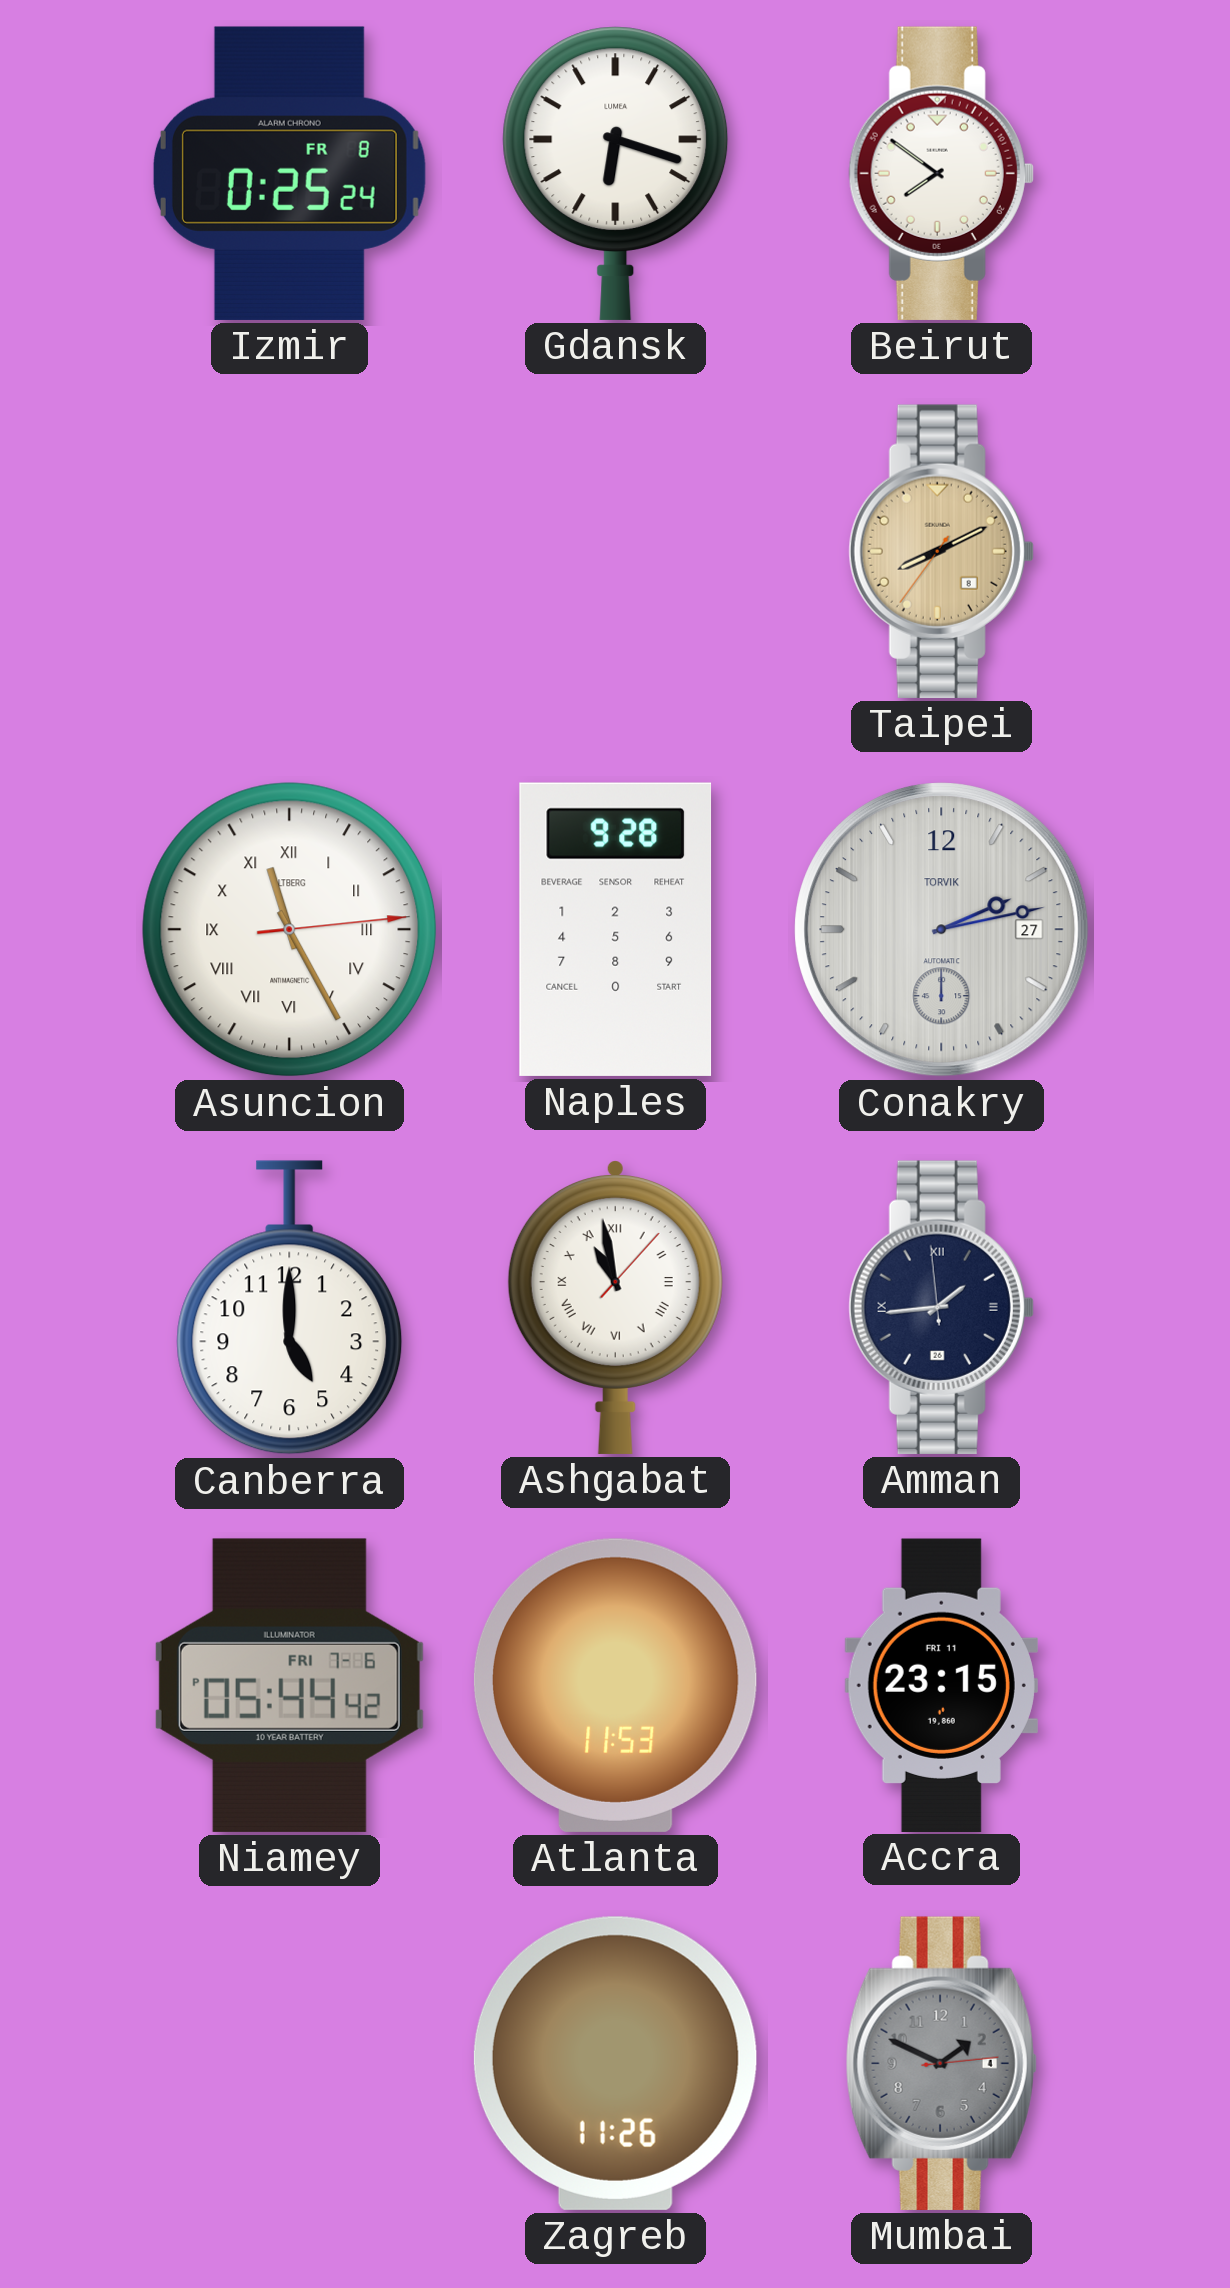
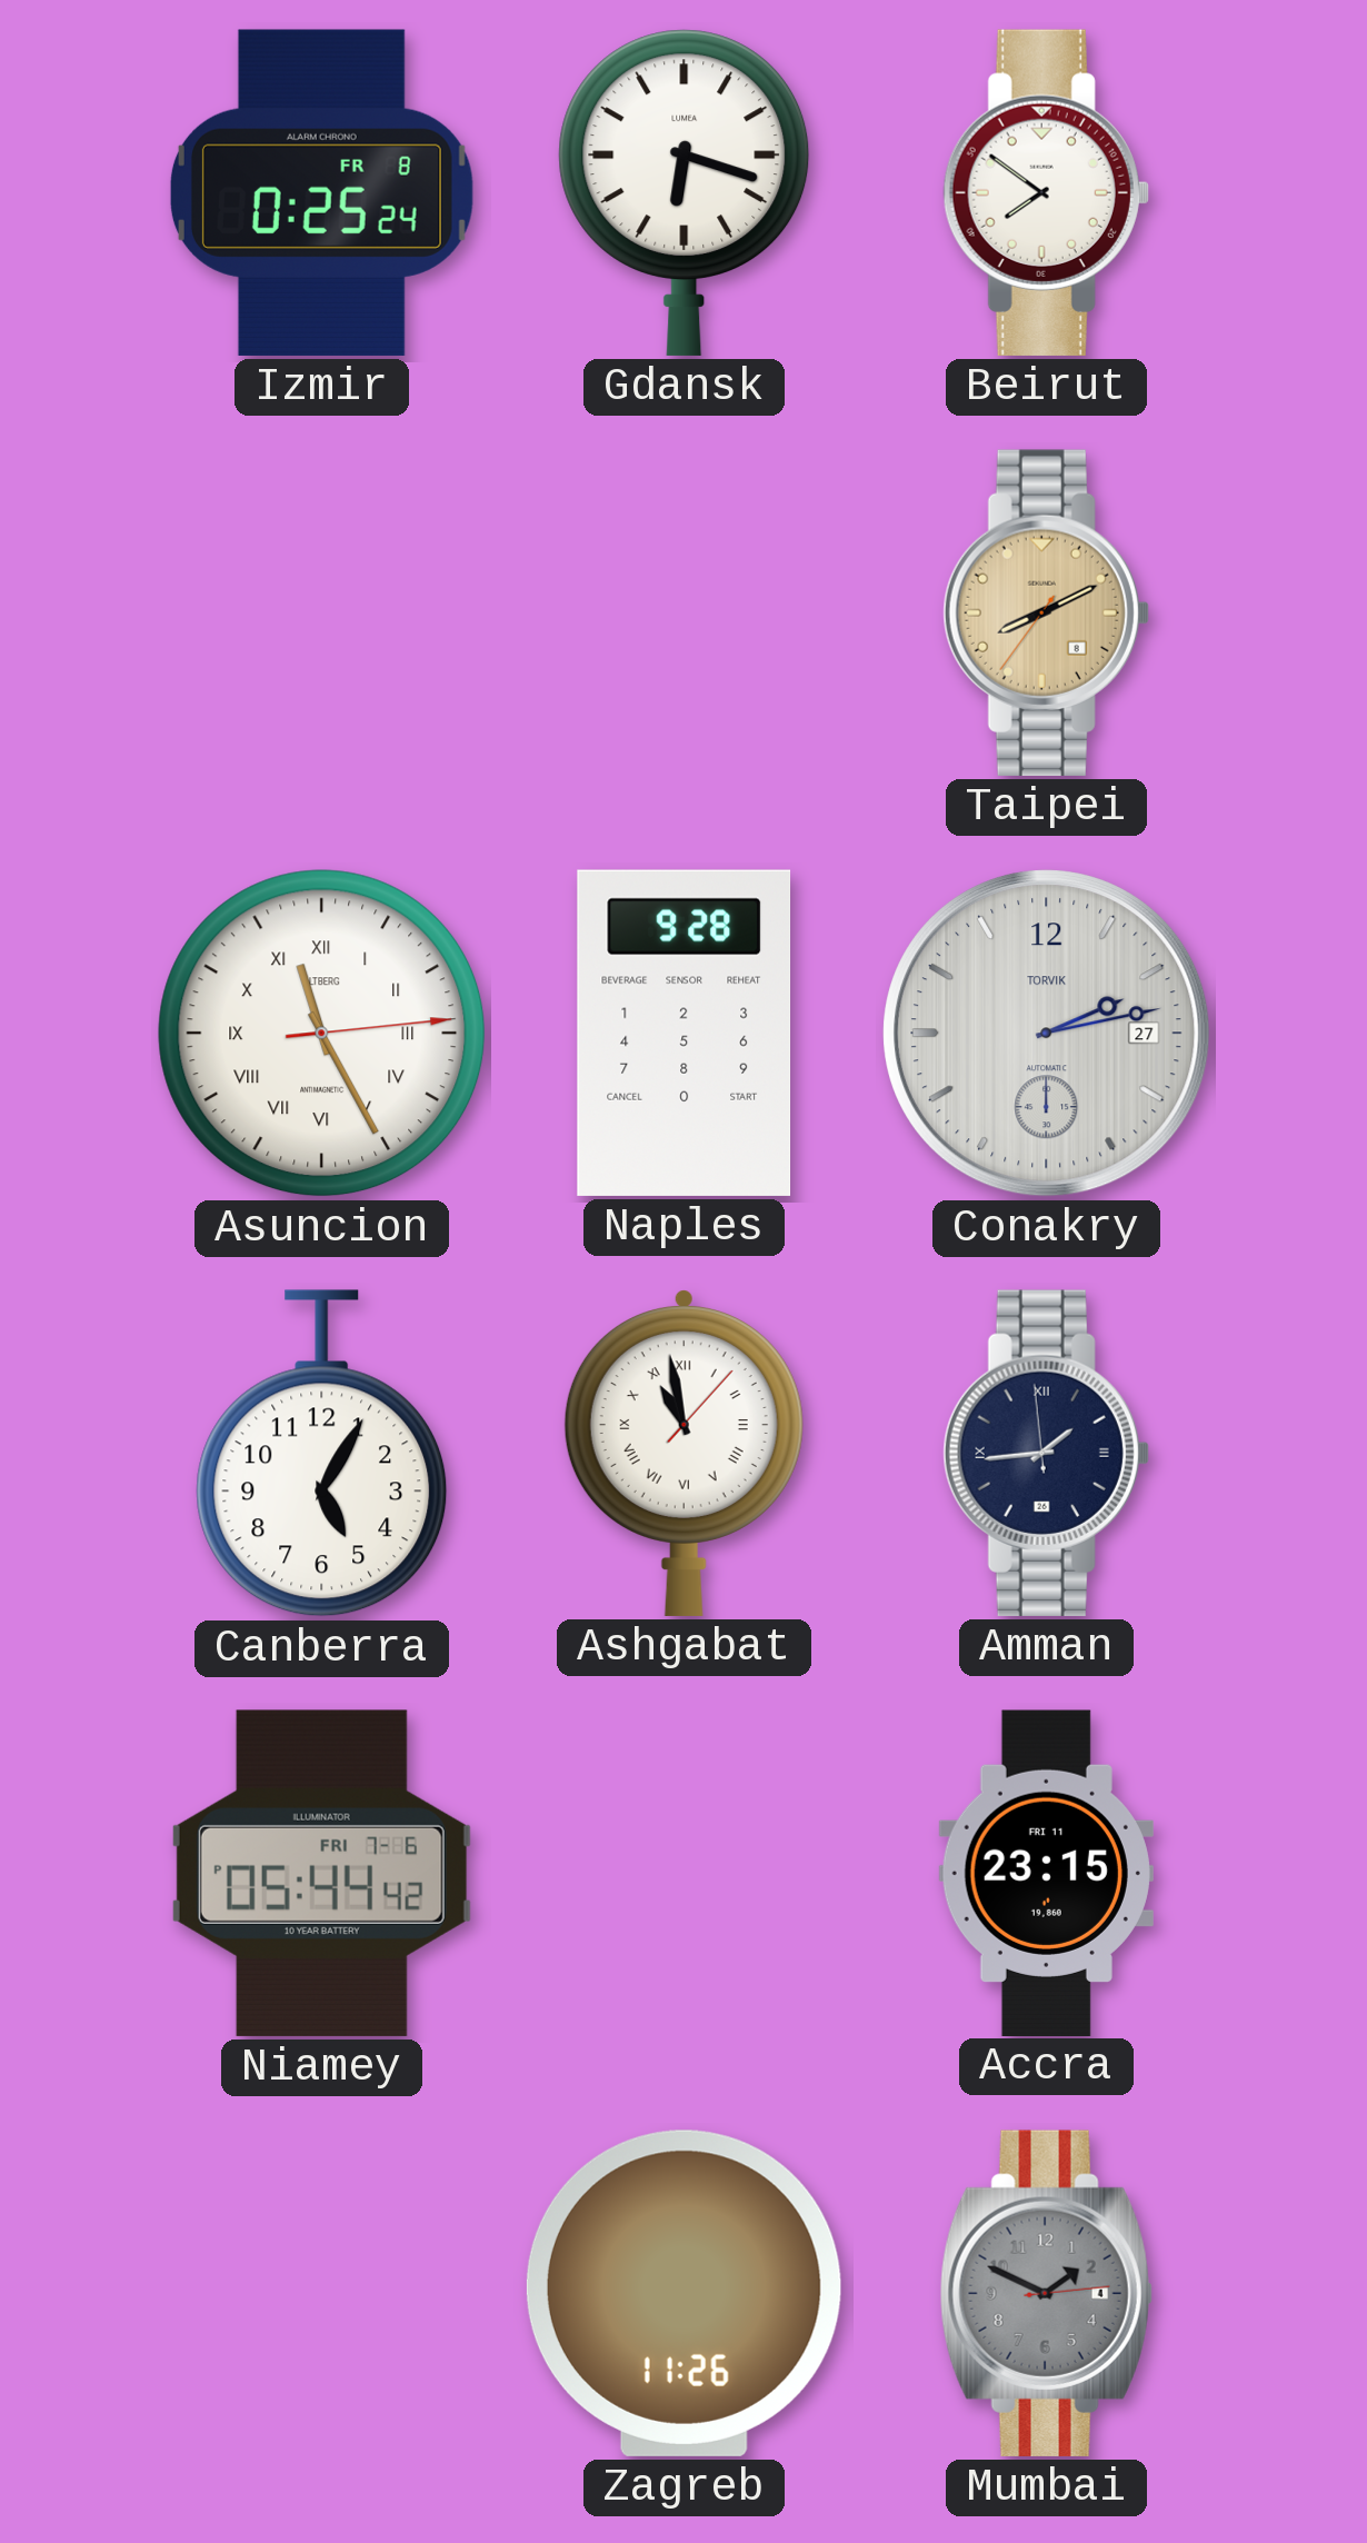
Canberra: 5:00 -> 5:05
Atlanta: 11:53 -> none
